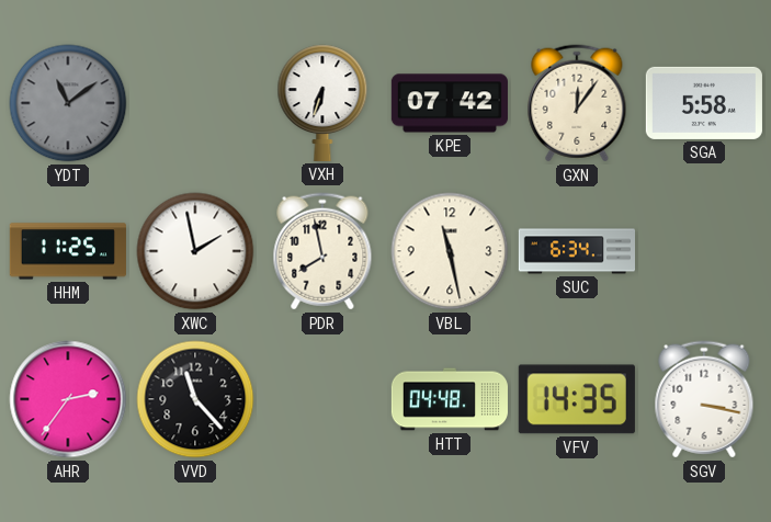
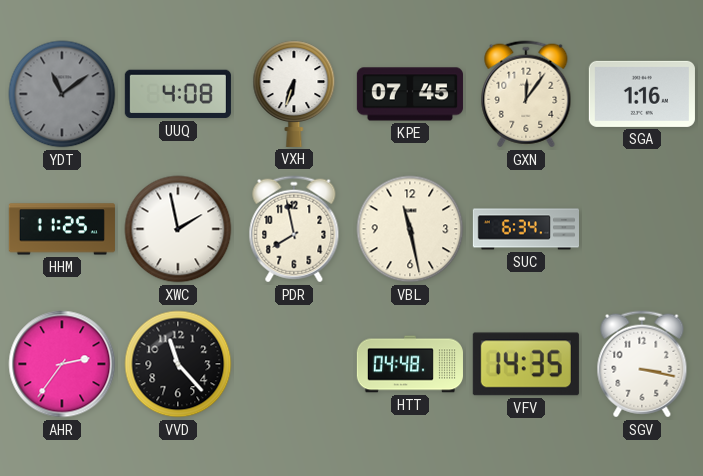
UUQ: none -> 4:08
KPE: 07:42 -> 07:45
SGA: 5:58 -> 1:16
